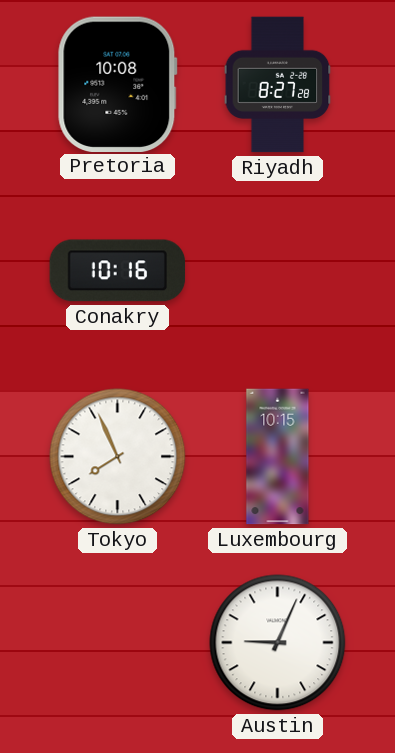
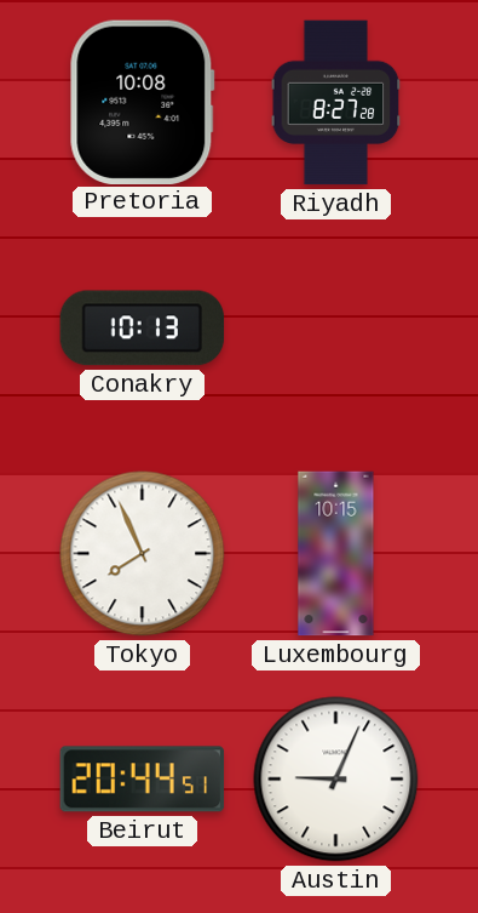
Conakry: 10:16 -> 10:13
Beirut: none -> 20:44
